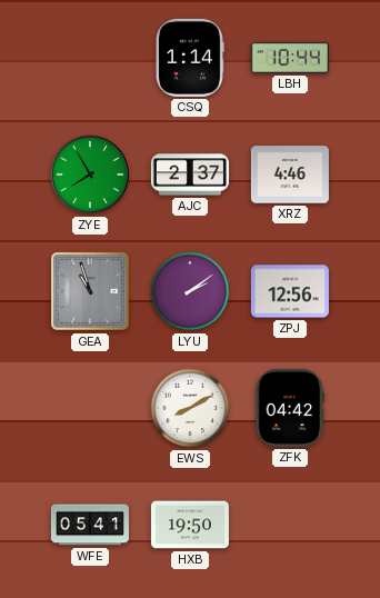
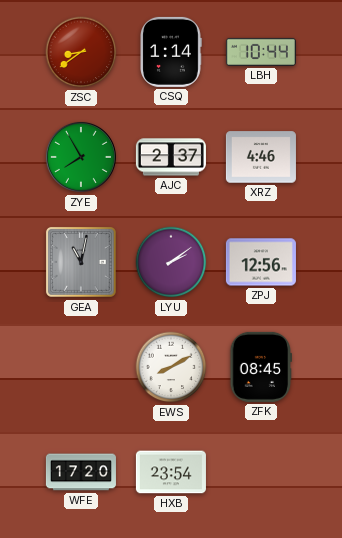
ZSC: none -> 8:39
GEA: 10:57 -> 11:02
ZFK: 04:42 -> 08:45
WFE: 05:41 -> 17:20
HXB: 19:50 -> 23:54
